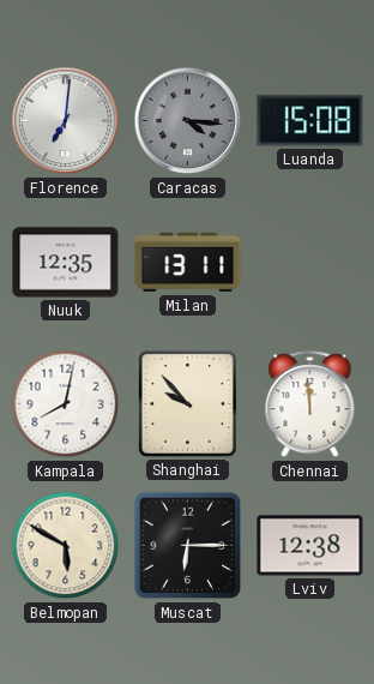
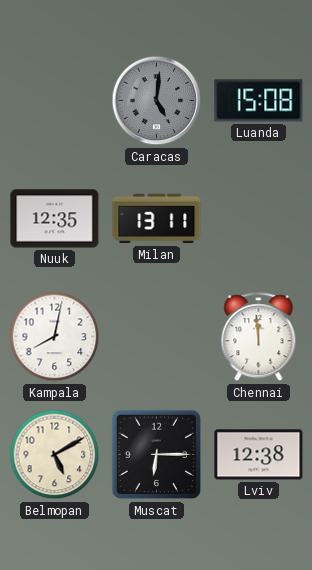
Florence: 7:01 -> none
Caracas: 4:16 -> 5:01
Shanghai: 9:53 -> none
Belmopan: 5:50 -> 5:10
